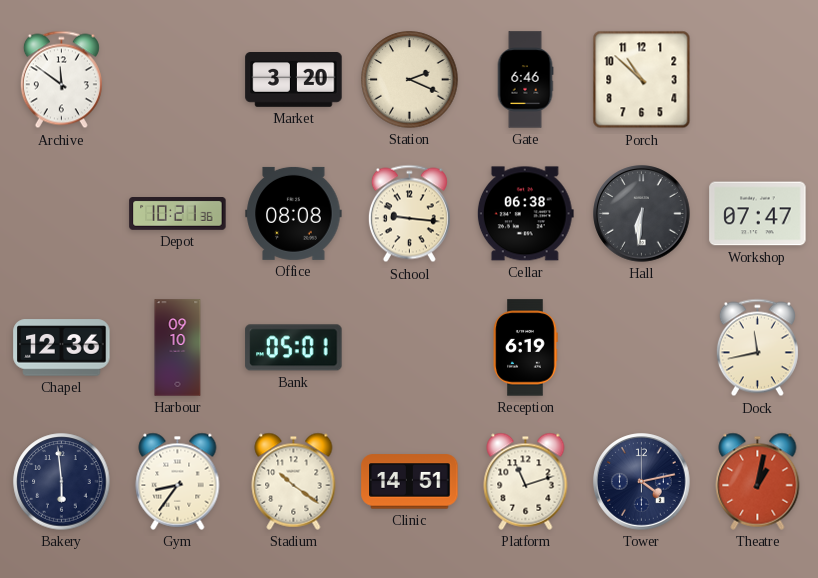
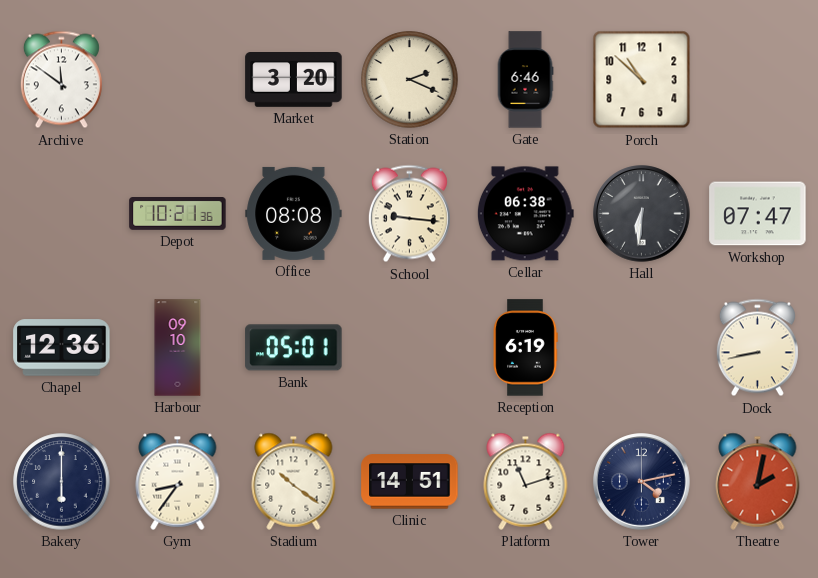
Dock: 11:43 -> 8:43
Bakery: 5:59 -> 6:00
Theatre: 1:02 -> 2:02
